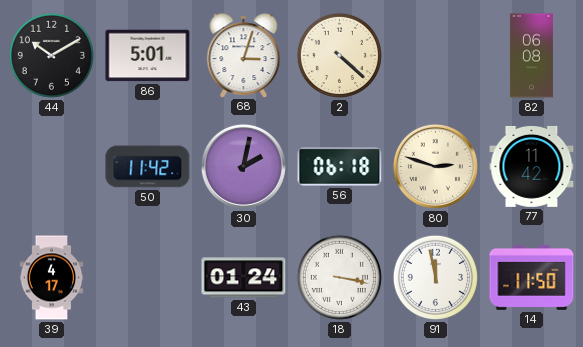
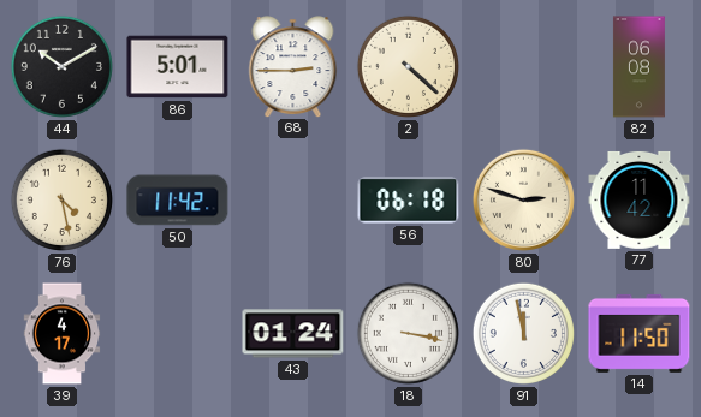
68: 3:03 -> 2:45
76: none -> 4:28
30: 2:02 -> none
